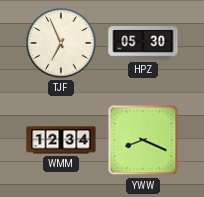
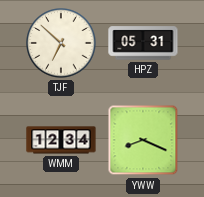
TJF: 6:56 -> 6:52
HPZ: 05:30 -> 05:31
